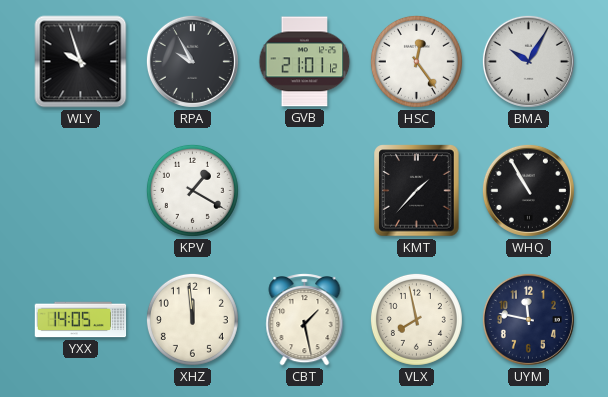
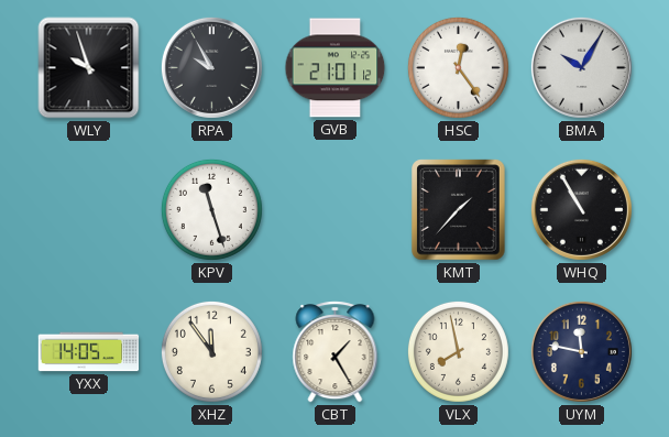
KPV: 1:20 -> 11:27
XHZ: 11:59 -> 11:54
CBT: 1:28 -> 1:25
